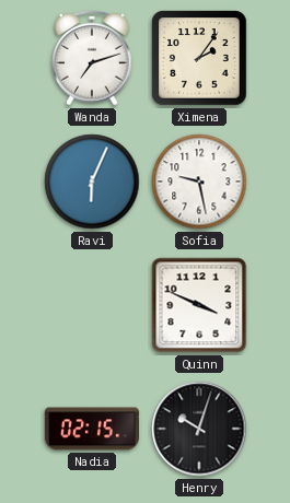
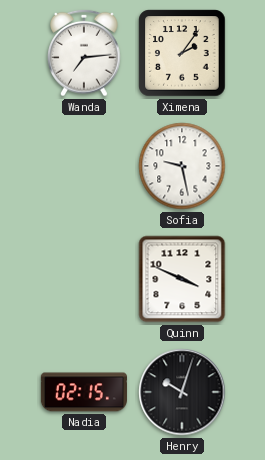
Wanda: 7:12 -> 7:14
Ravi: 6:04 -> none
